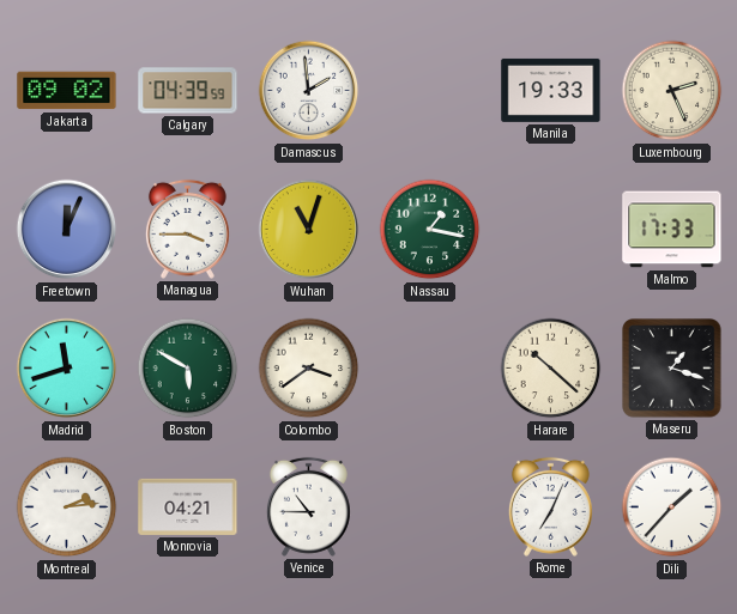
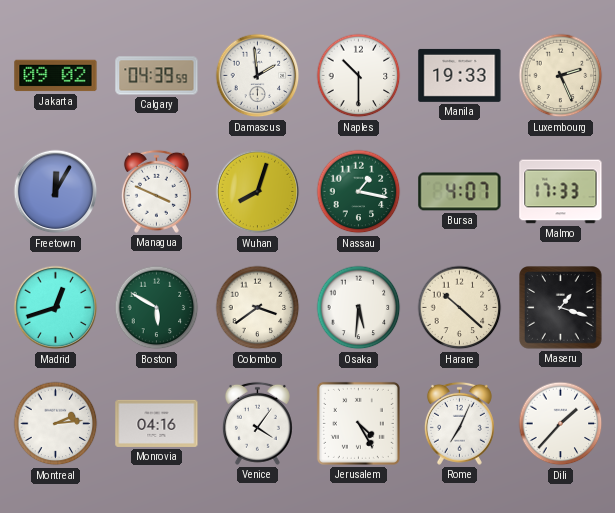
Naples: none -> 10:30
Freetown: 12:04 -> 12:05
Managua: 3:45 -> 3:49
Wuhan: 11:03 -> 8:03
Bursa: none -> 4:07
Madrid: 11:42 -> 12:42
Osaka: none -> 5:31
Monrovia: 04:21 -> 04:16
Venice: 10:45 -> 4:06
Jerusalem: none -> 4:25
